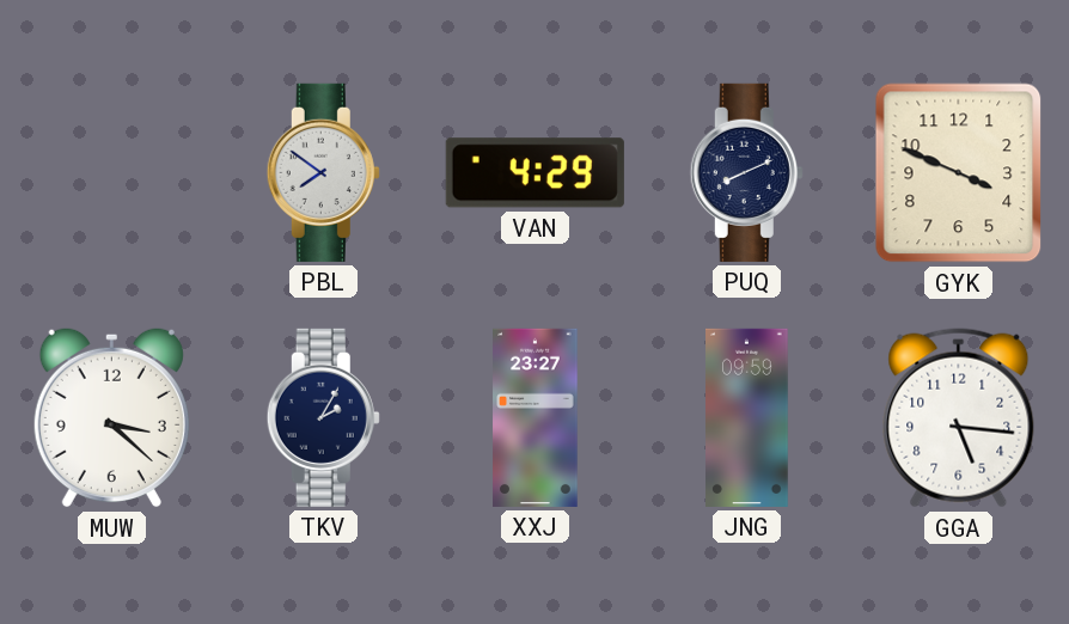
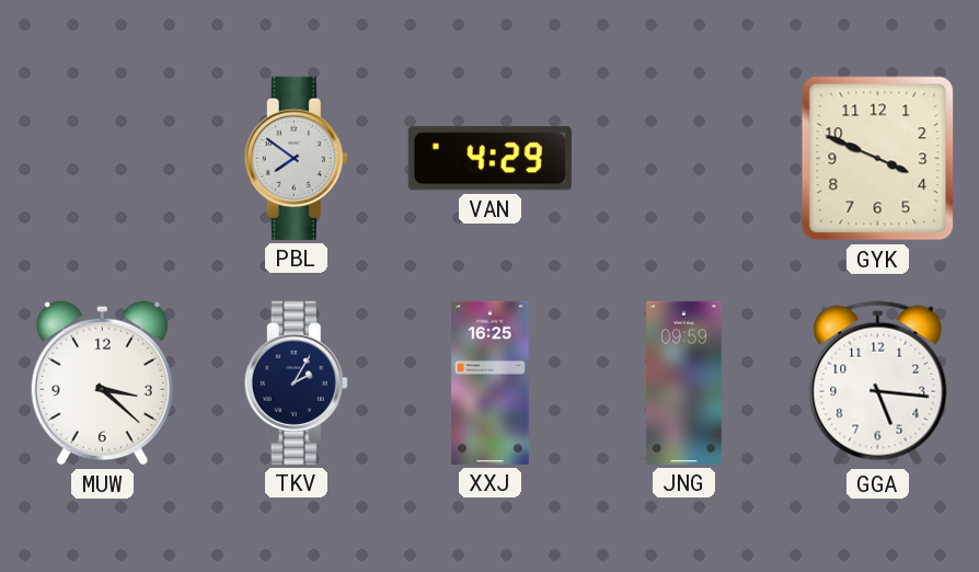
PUQ: 8:11 -> none
XXJ: 23:27 -> 16:25
